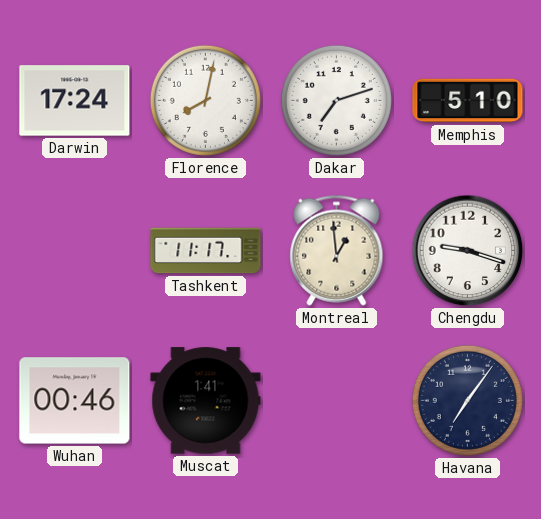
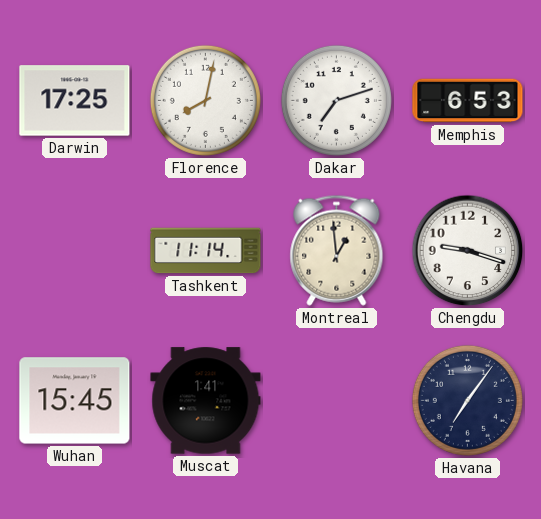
Darwin: 17:24 -> 17:25
Memphis: 5:10 -> 6:53
Tashkent: 11:17 -> 11:14
Wuhan: 00:46 -> 15:45
